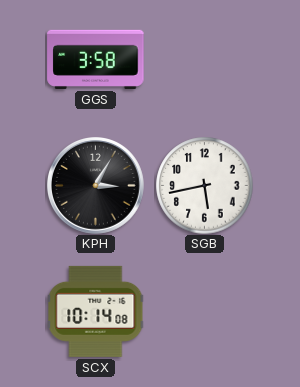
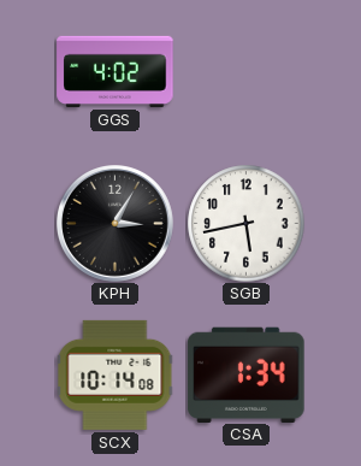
GGS: 3:58 -> 4:02
CSA: none -> 1:34
